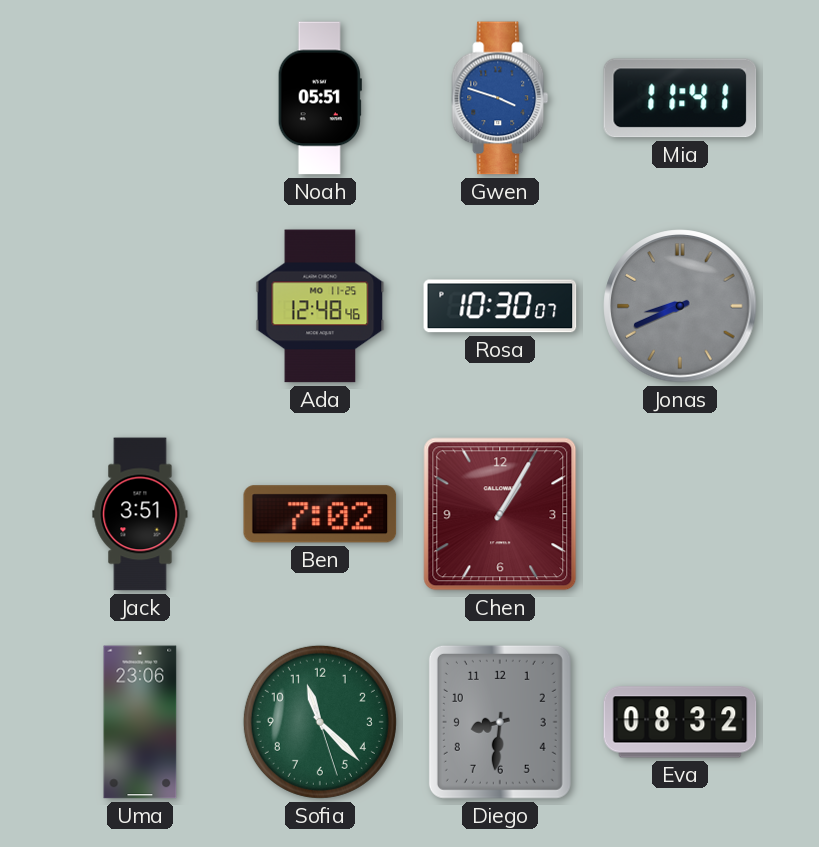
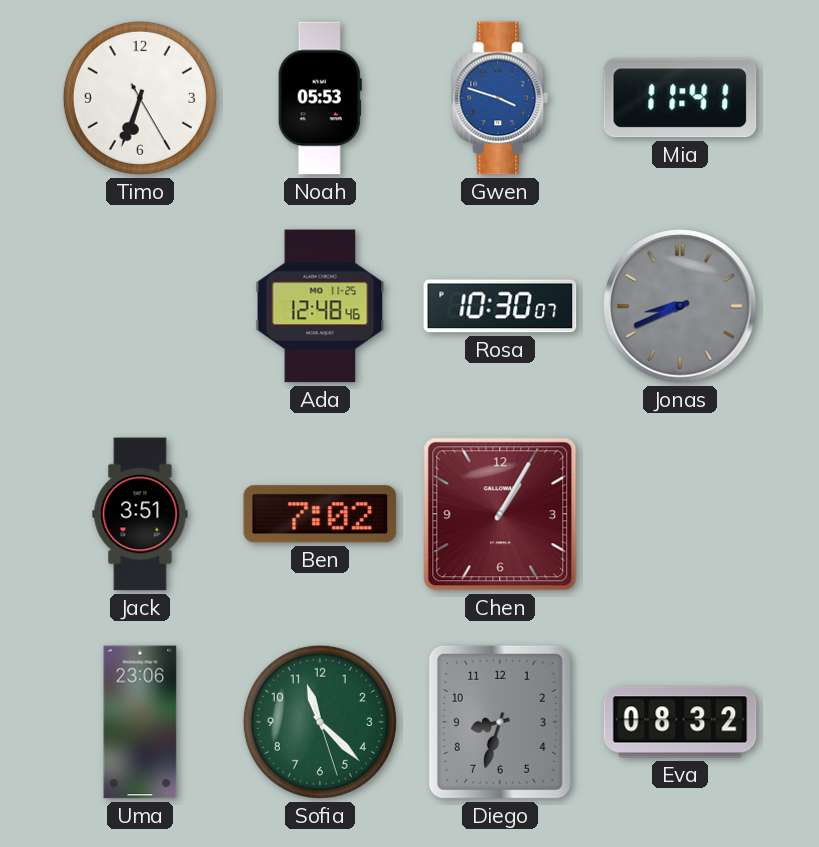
Timo: none -> 6:33
Noah: 05:51 -> 05:53
Diego: 8:31 -> 8:33
